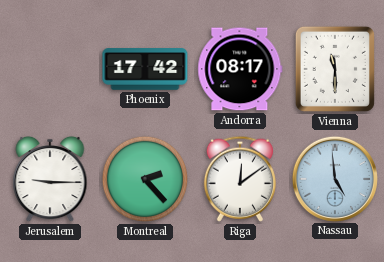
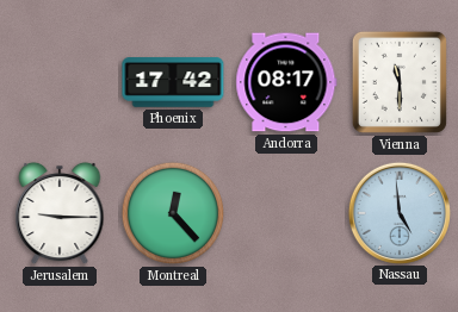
Montreal: 2:23 -> 12:23
Riga: 12:09 -> none
